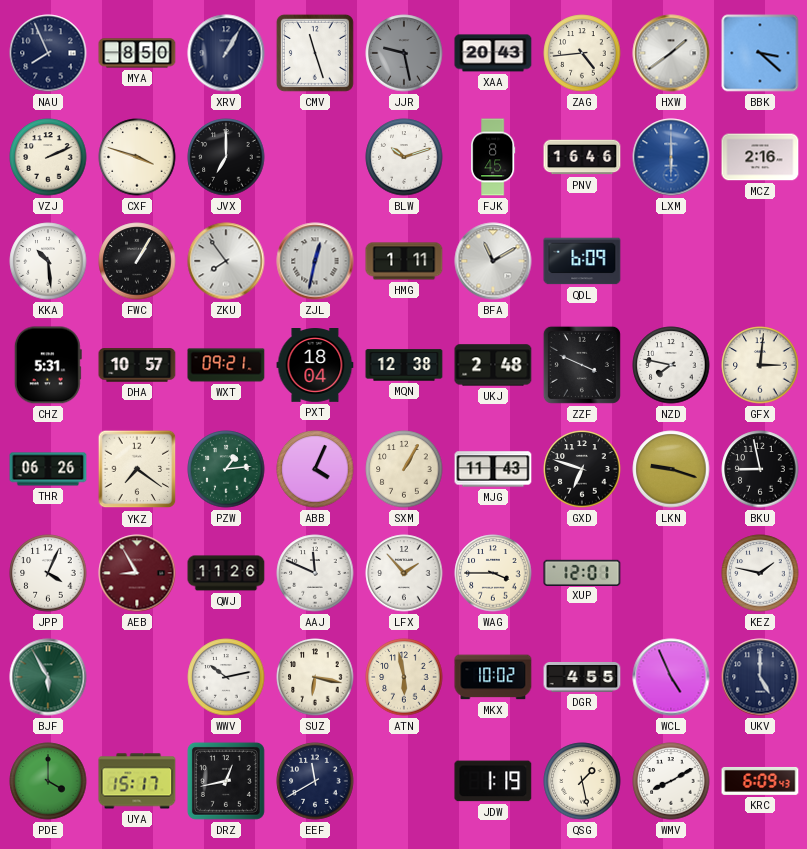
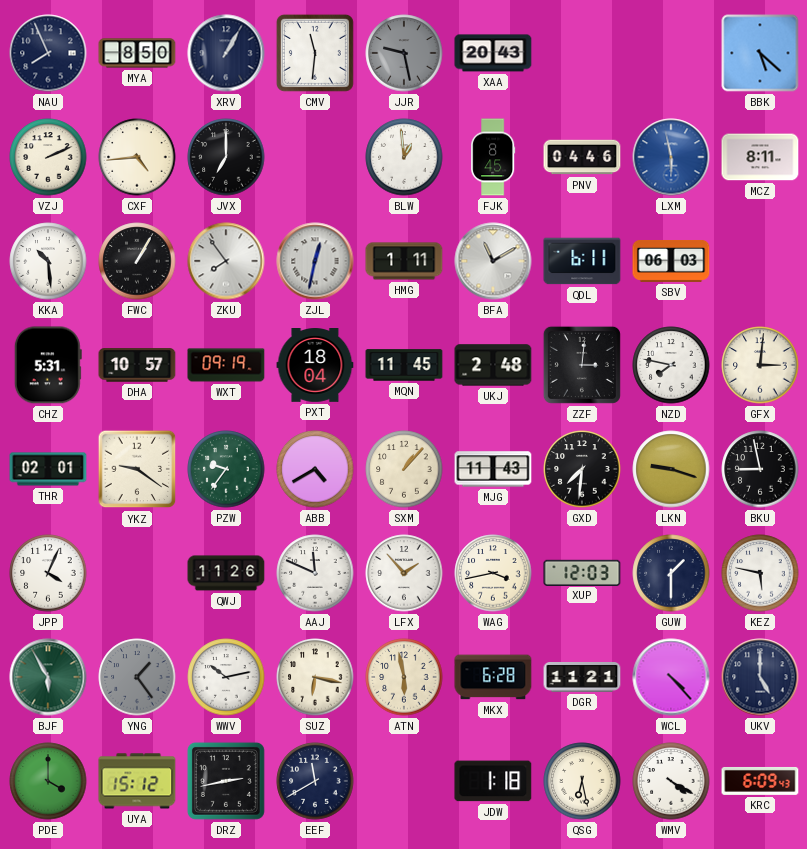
CMV: 11:27 -> 11:31
ZAG: 4:44 -> none
HXW: 1:39 -> none
BBK: 3:22 -> 5:22
CXF: 3:48 -> 4:44
BLW: 10:12 -> 12:59
PNV: 16:46 -> 04:46
LXM: 6:00 -> 5:58
MCZ: 2:16 -> 8:11
QDL: 6:09 -> 6:11
SBV: none -> 06:03
WXT: 09:21 -> 09:19
MQN: 12:38 -> 11:45
ZZF: 3:49 -> 3:01
THR: 06:26 -> 02:01
YKZ: 7:21 -> 9:21
PZW: 1:14 -> 9:36
ABB: 4:04 -> 4:40
SXM: 1:05 -> 1:07
GXD: 6:48 -> 7:31
AEB: 8:55 -> none
WAG: 3:45 -> 3:43
XUP: 12:01 -> 12:03
GUW: none -> 1:30
KEZ: 1:47 -> 5:47
YNG: none -> 1:24
MKX: 10:02 -> 6:28
DGR: 4:55 -> 11:21
WCL: 4:56 -> 4:23
UYA: 15:17 -> 15:12
DRZ: 12:43 -> 2:43
JDW: 1:19 -> 1:18
QSG: 1:28 -> 6:28
WMV: 8:10 -> 4:20
